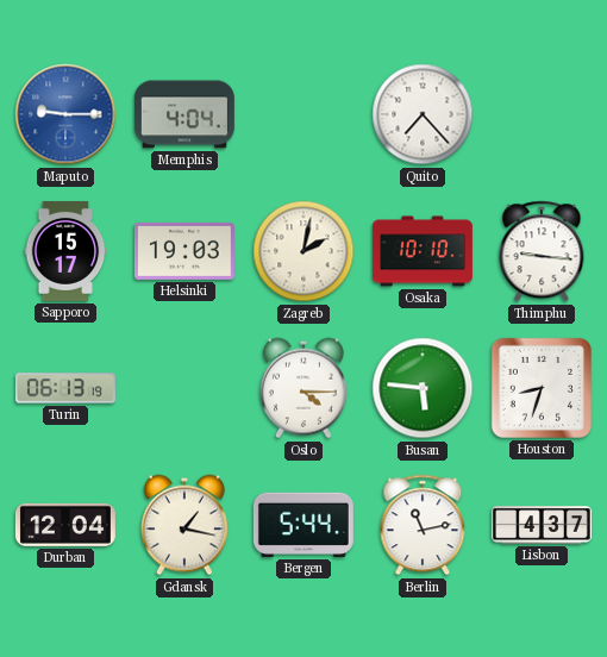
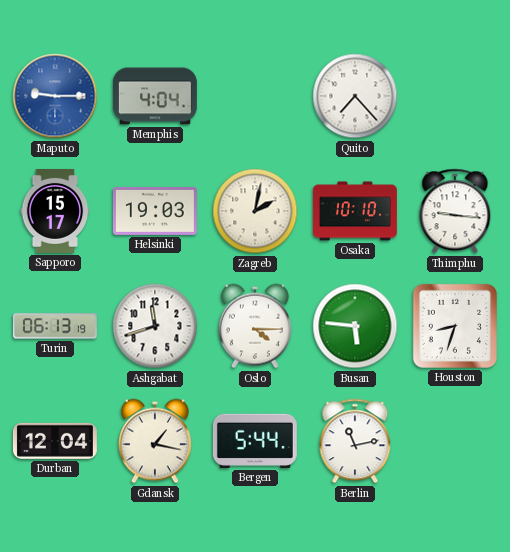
Ashgabat: none -> 11:42
Lisbon: 4:37 -> none
